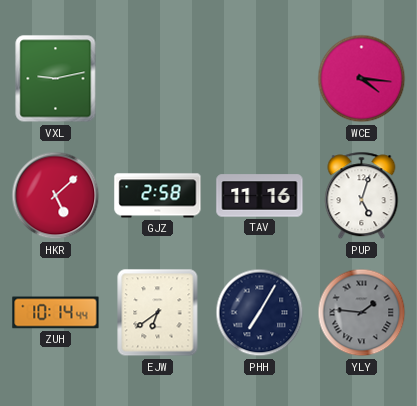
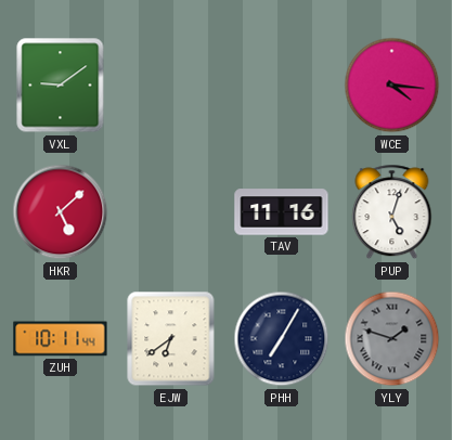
VXL: 9:13 -> 9:09
GJZ: 2:58 -> none
ZUH: 10:14 -> 10:11
YLY: 1:46 -> 1:48
